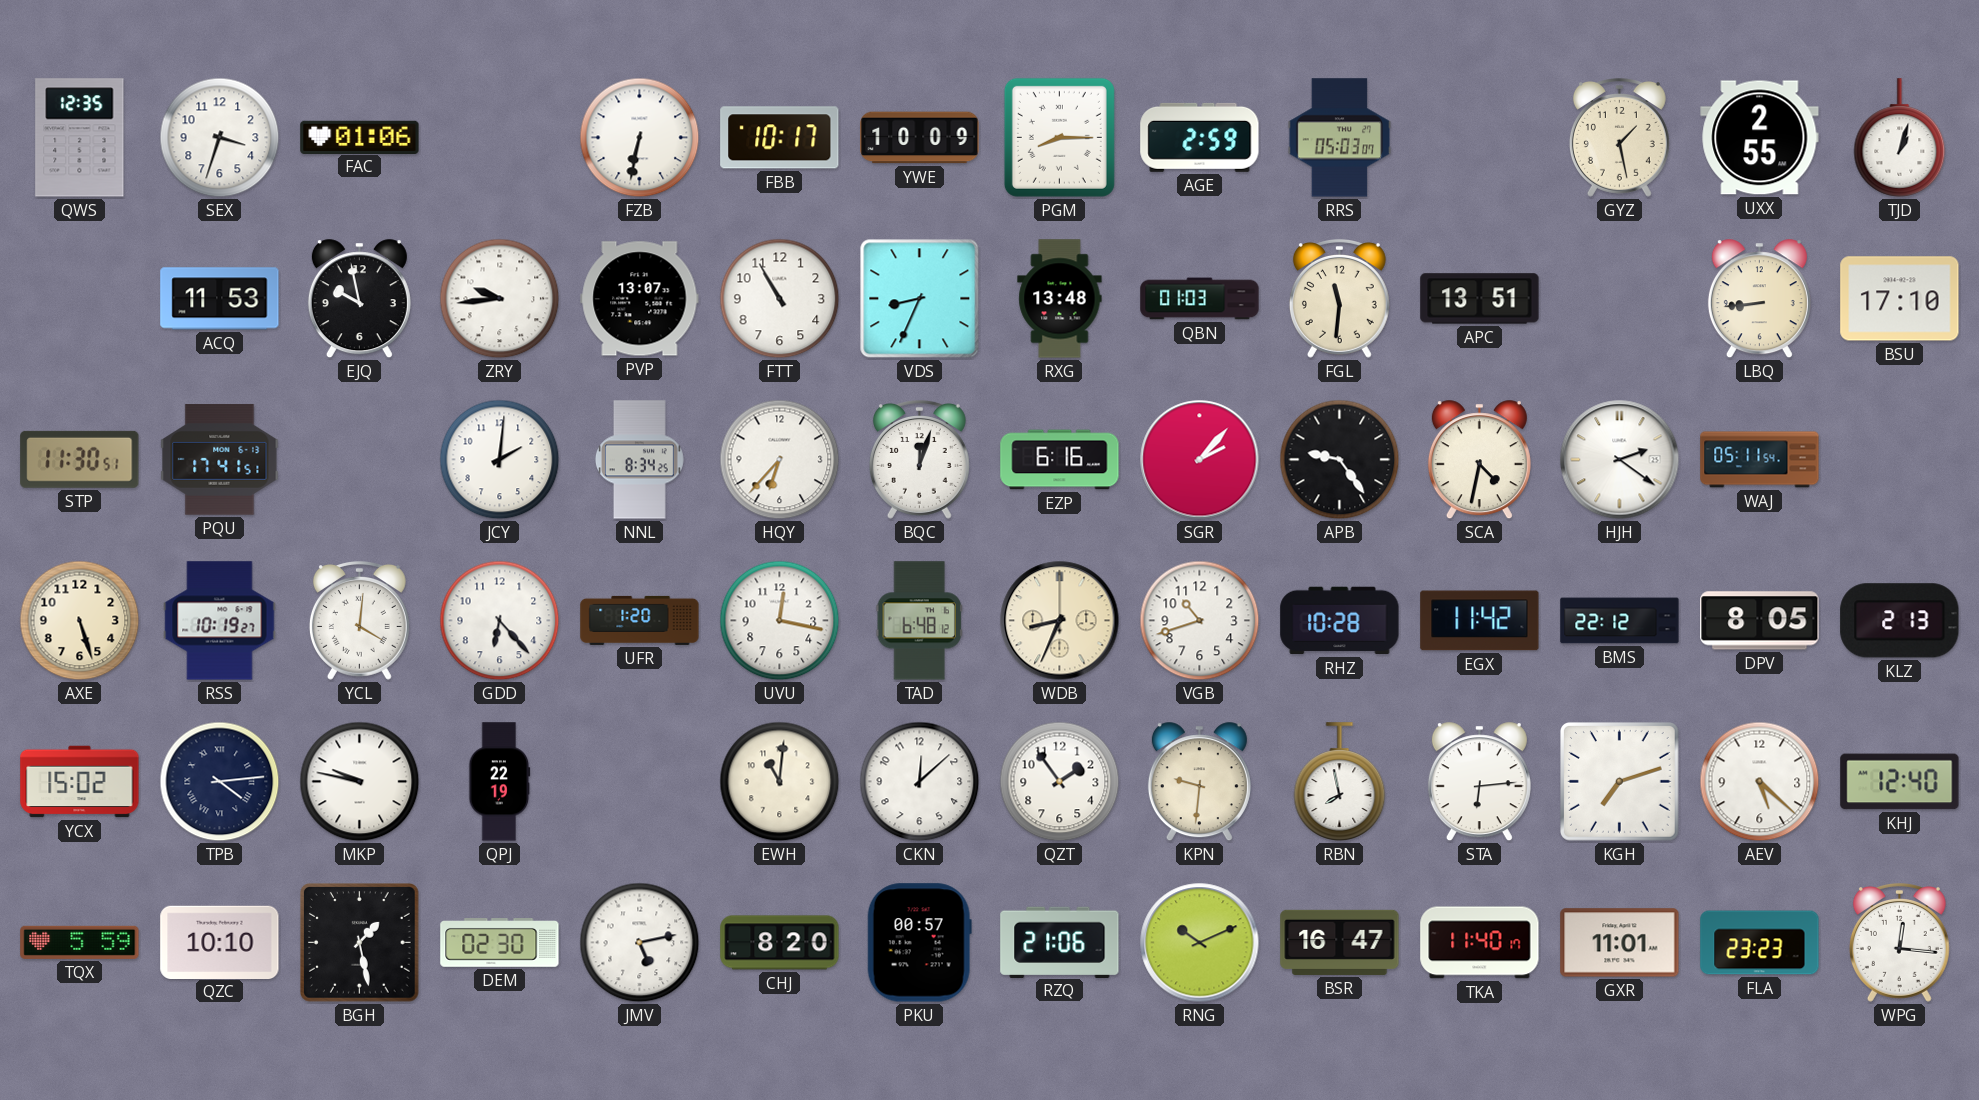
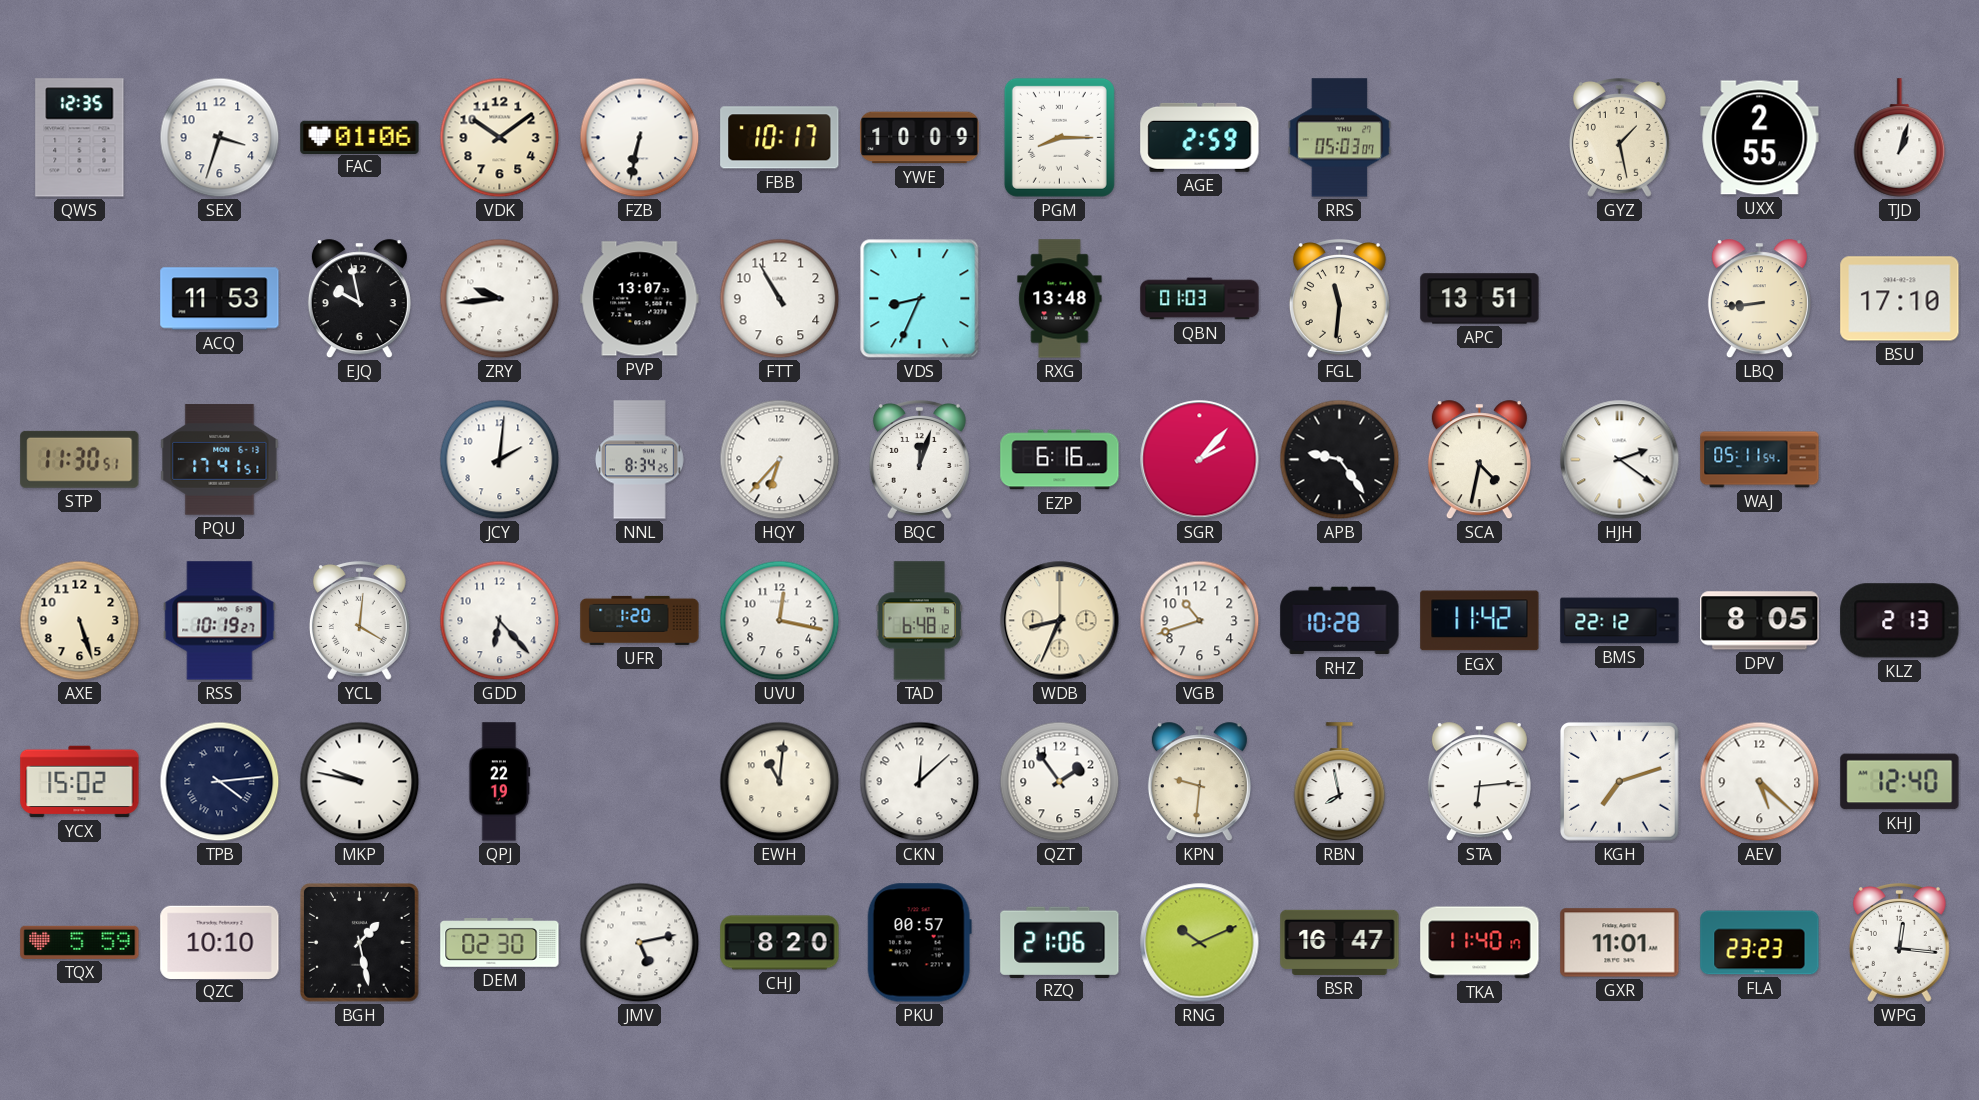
VDK: none -> 10:09
